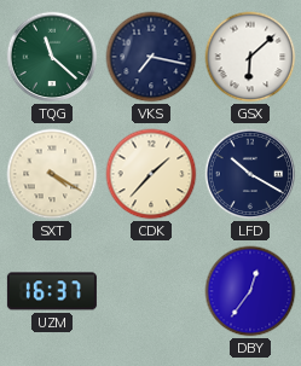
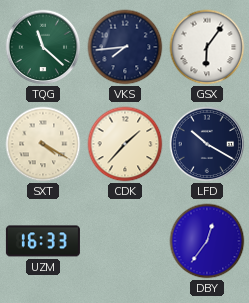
VKS: 7:17 -> 7:44
GSX: 6:08 -> 6:06
UZM: 16:37 -> 16:33
